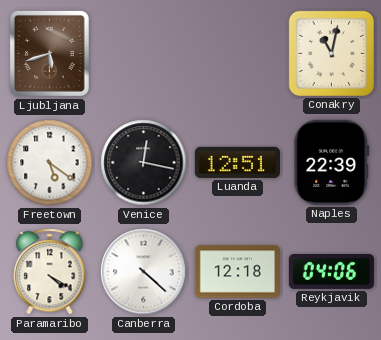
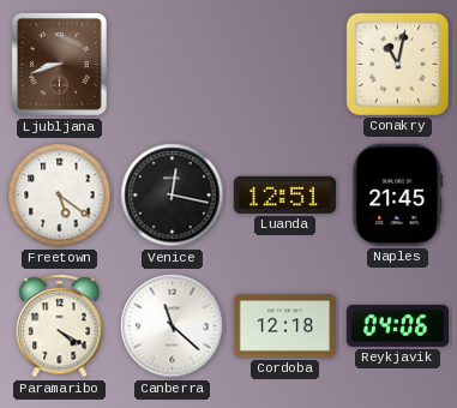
Ljubljana: 5:42 -> 8:42
Naples: 22:39 -> 21:45
Canberra: 4:22 -> 11:22
